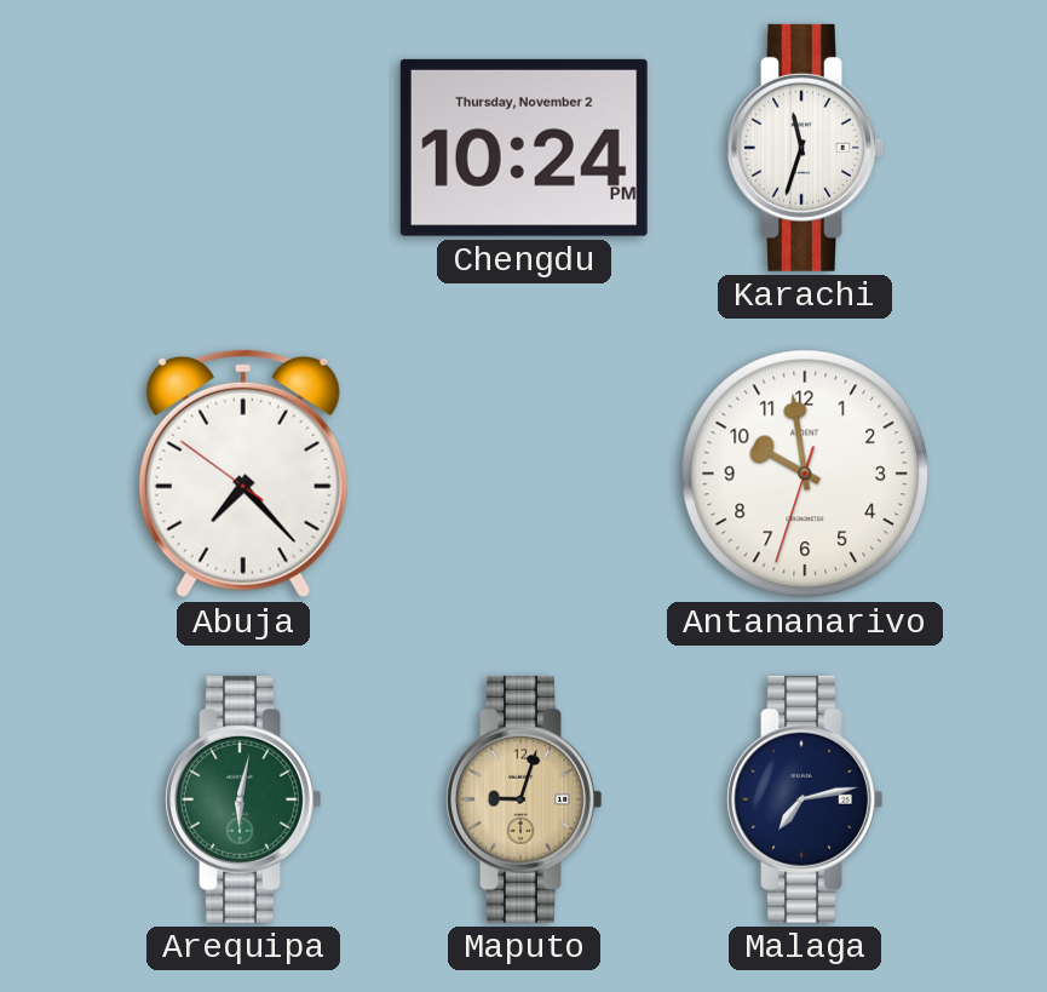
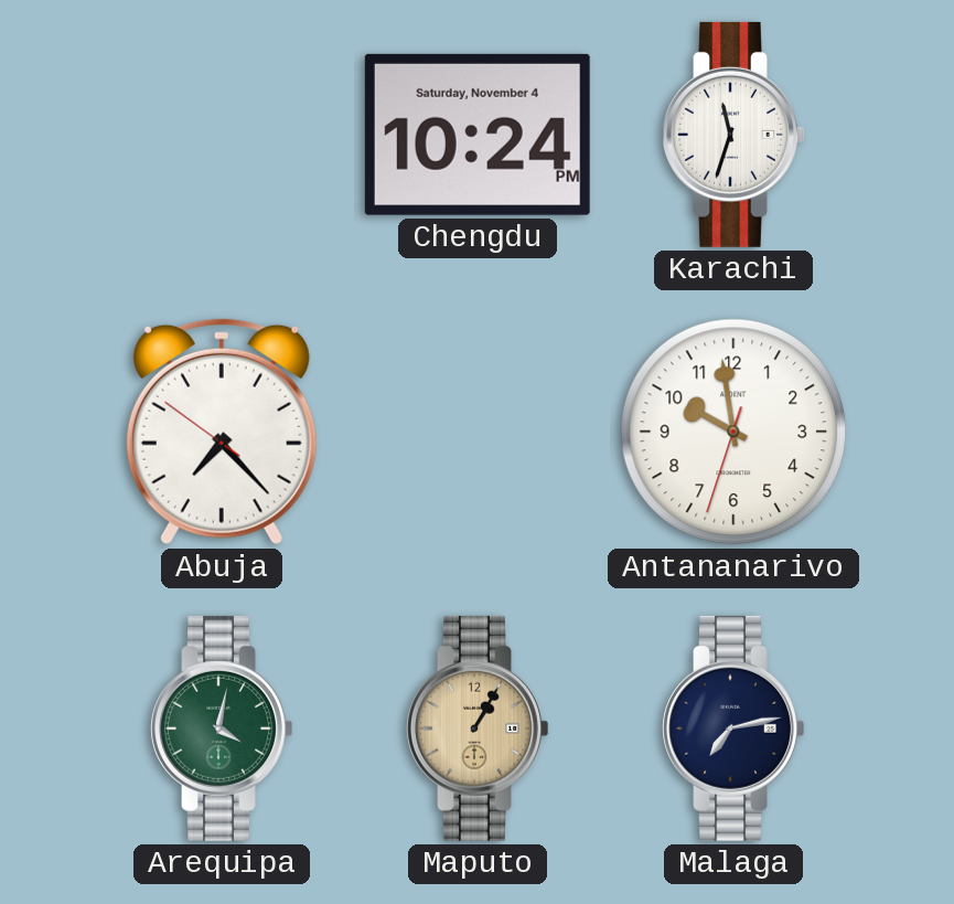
Chengdu date: Thursday, November 2 -> Saturday, November 4
Arequipa: 6:02 -> 4:02
Maputo: 9:03 -> 1:05
